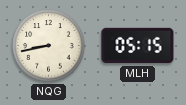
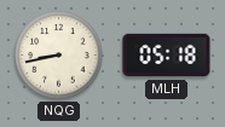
MLH: 05:15 -> 05:18
